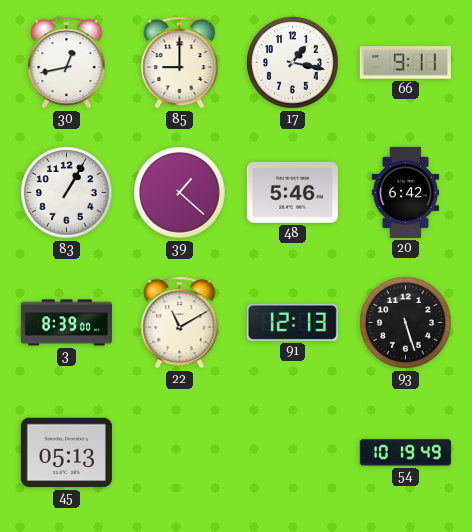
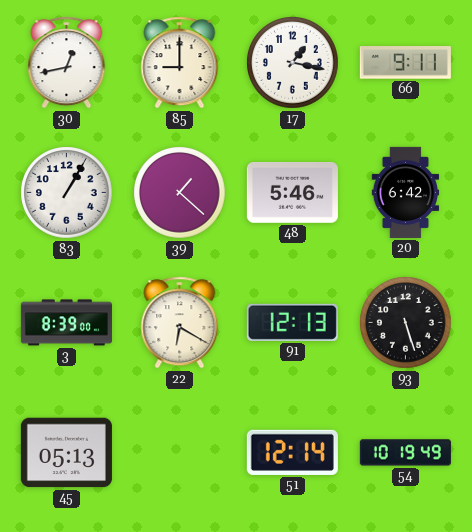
22: 11:10 -> 6:20
51: none -> 12:14
